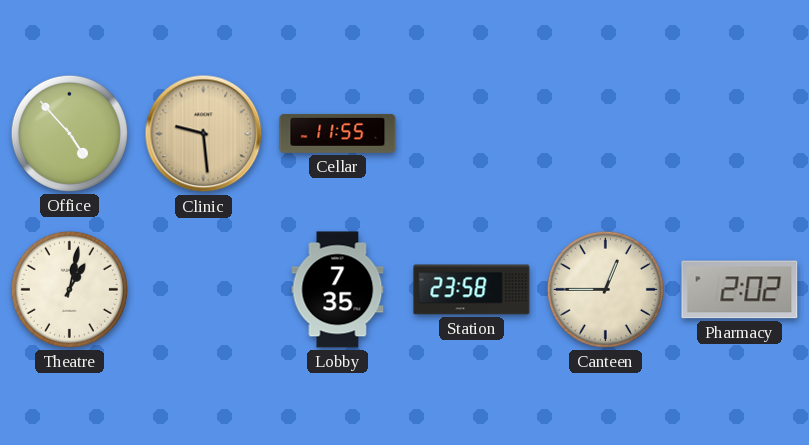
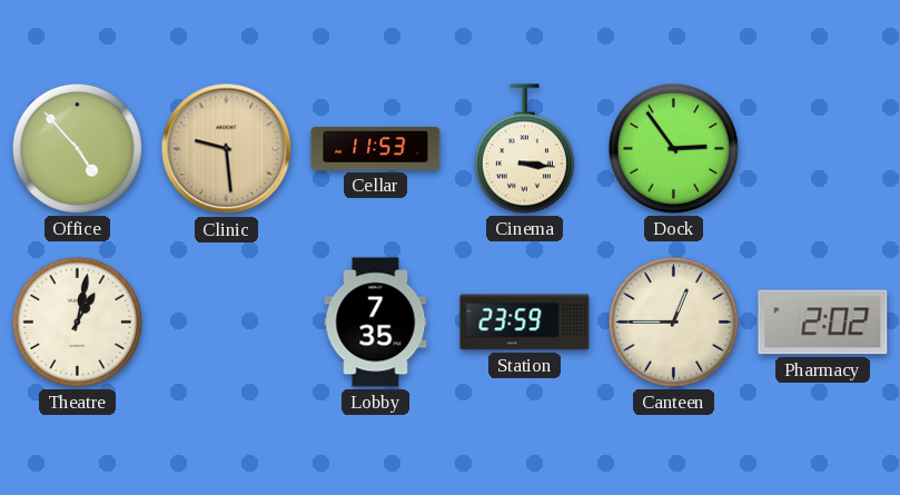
Cellar: 11:55 -> 11:53
Cinema: none -> 3:16
Dock: none -> 2:54
Station: 23:58 -> 23:59
